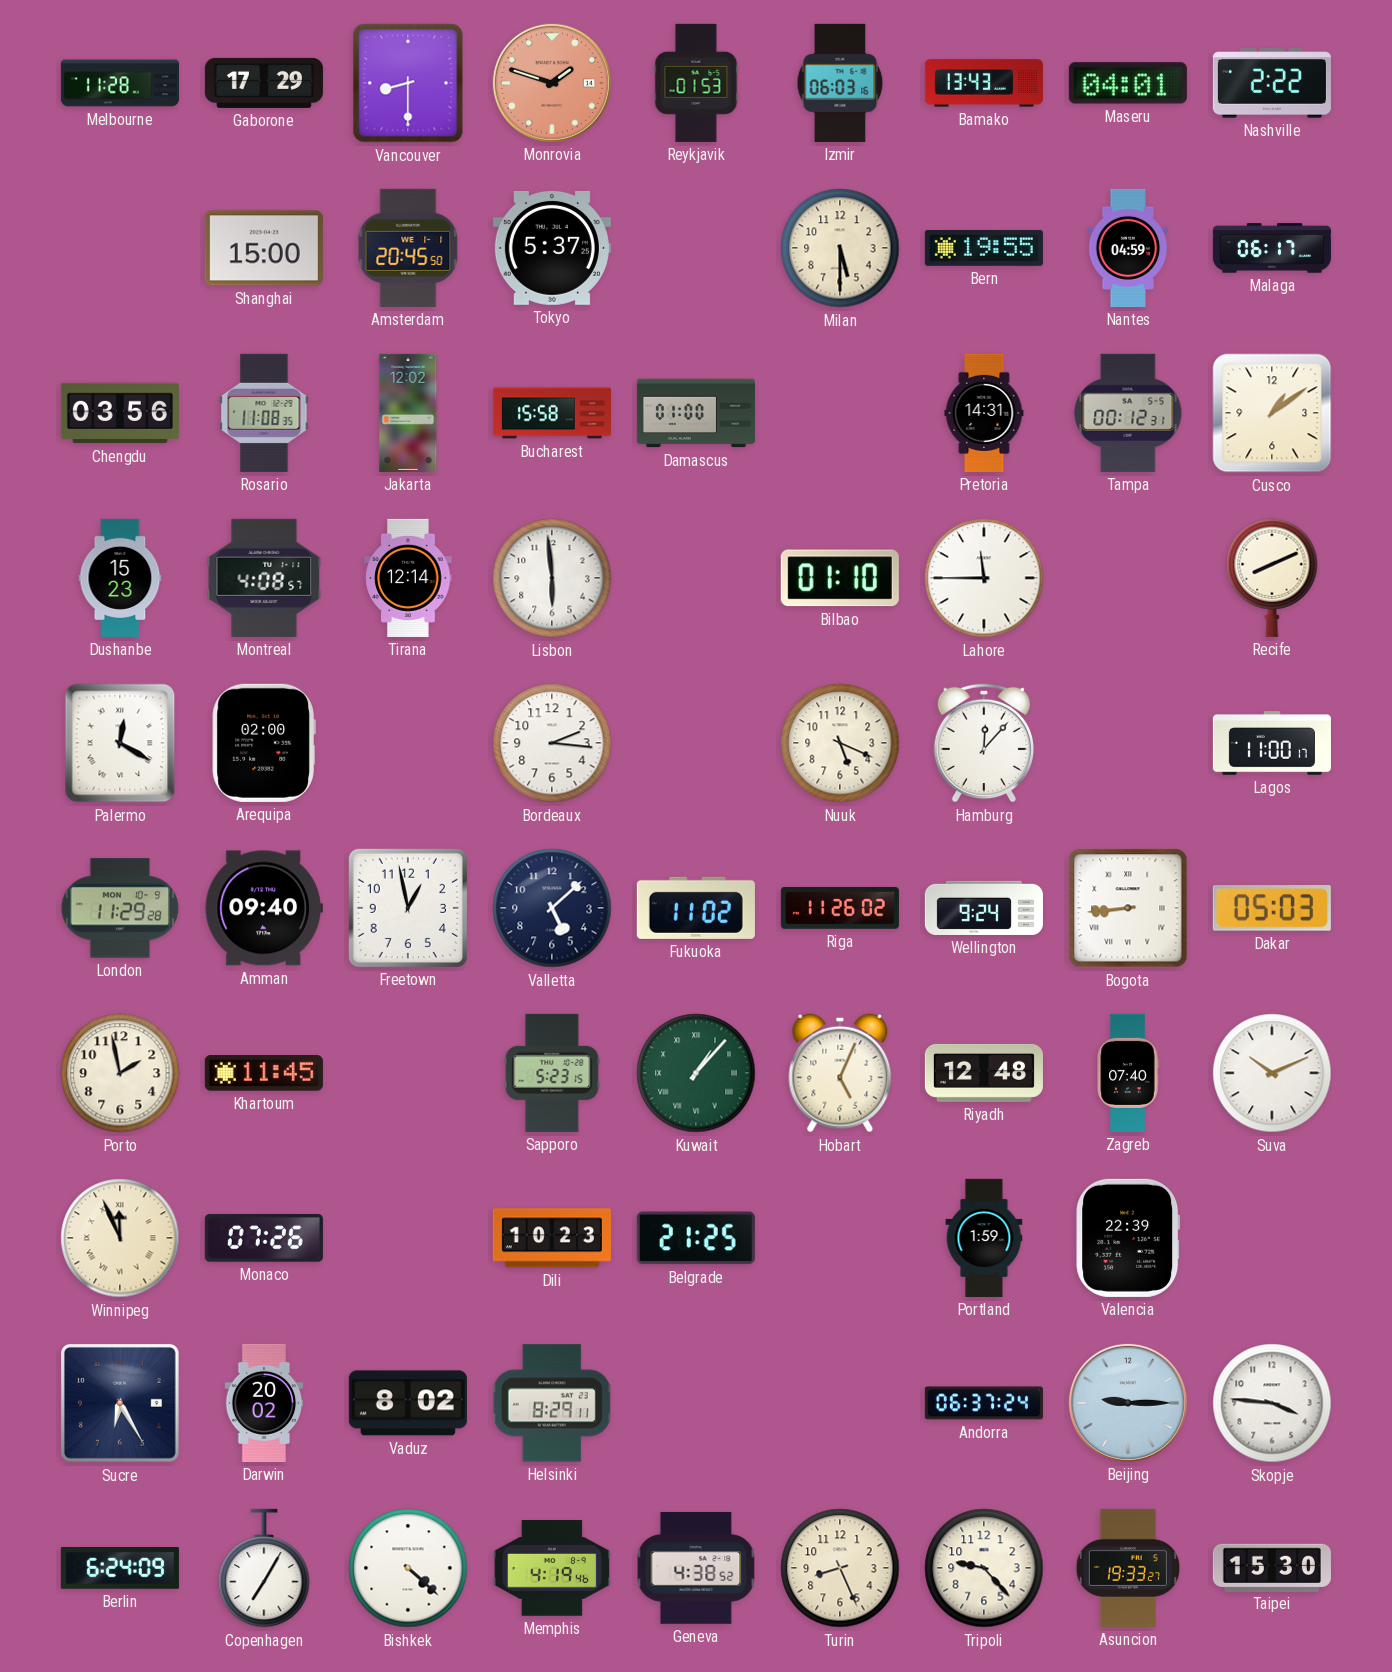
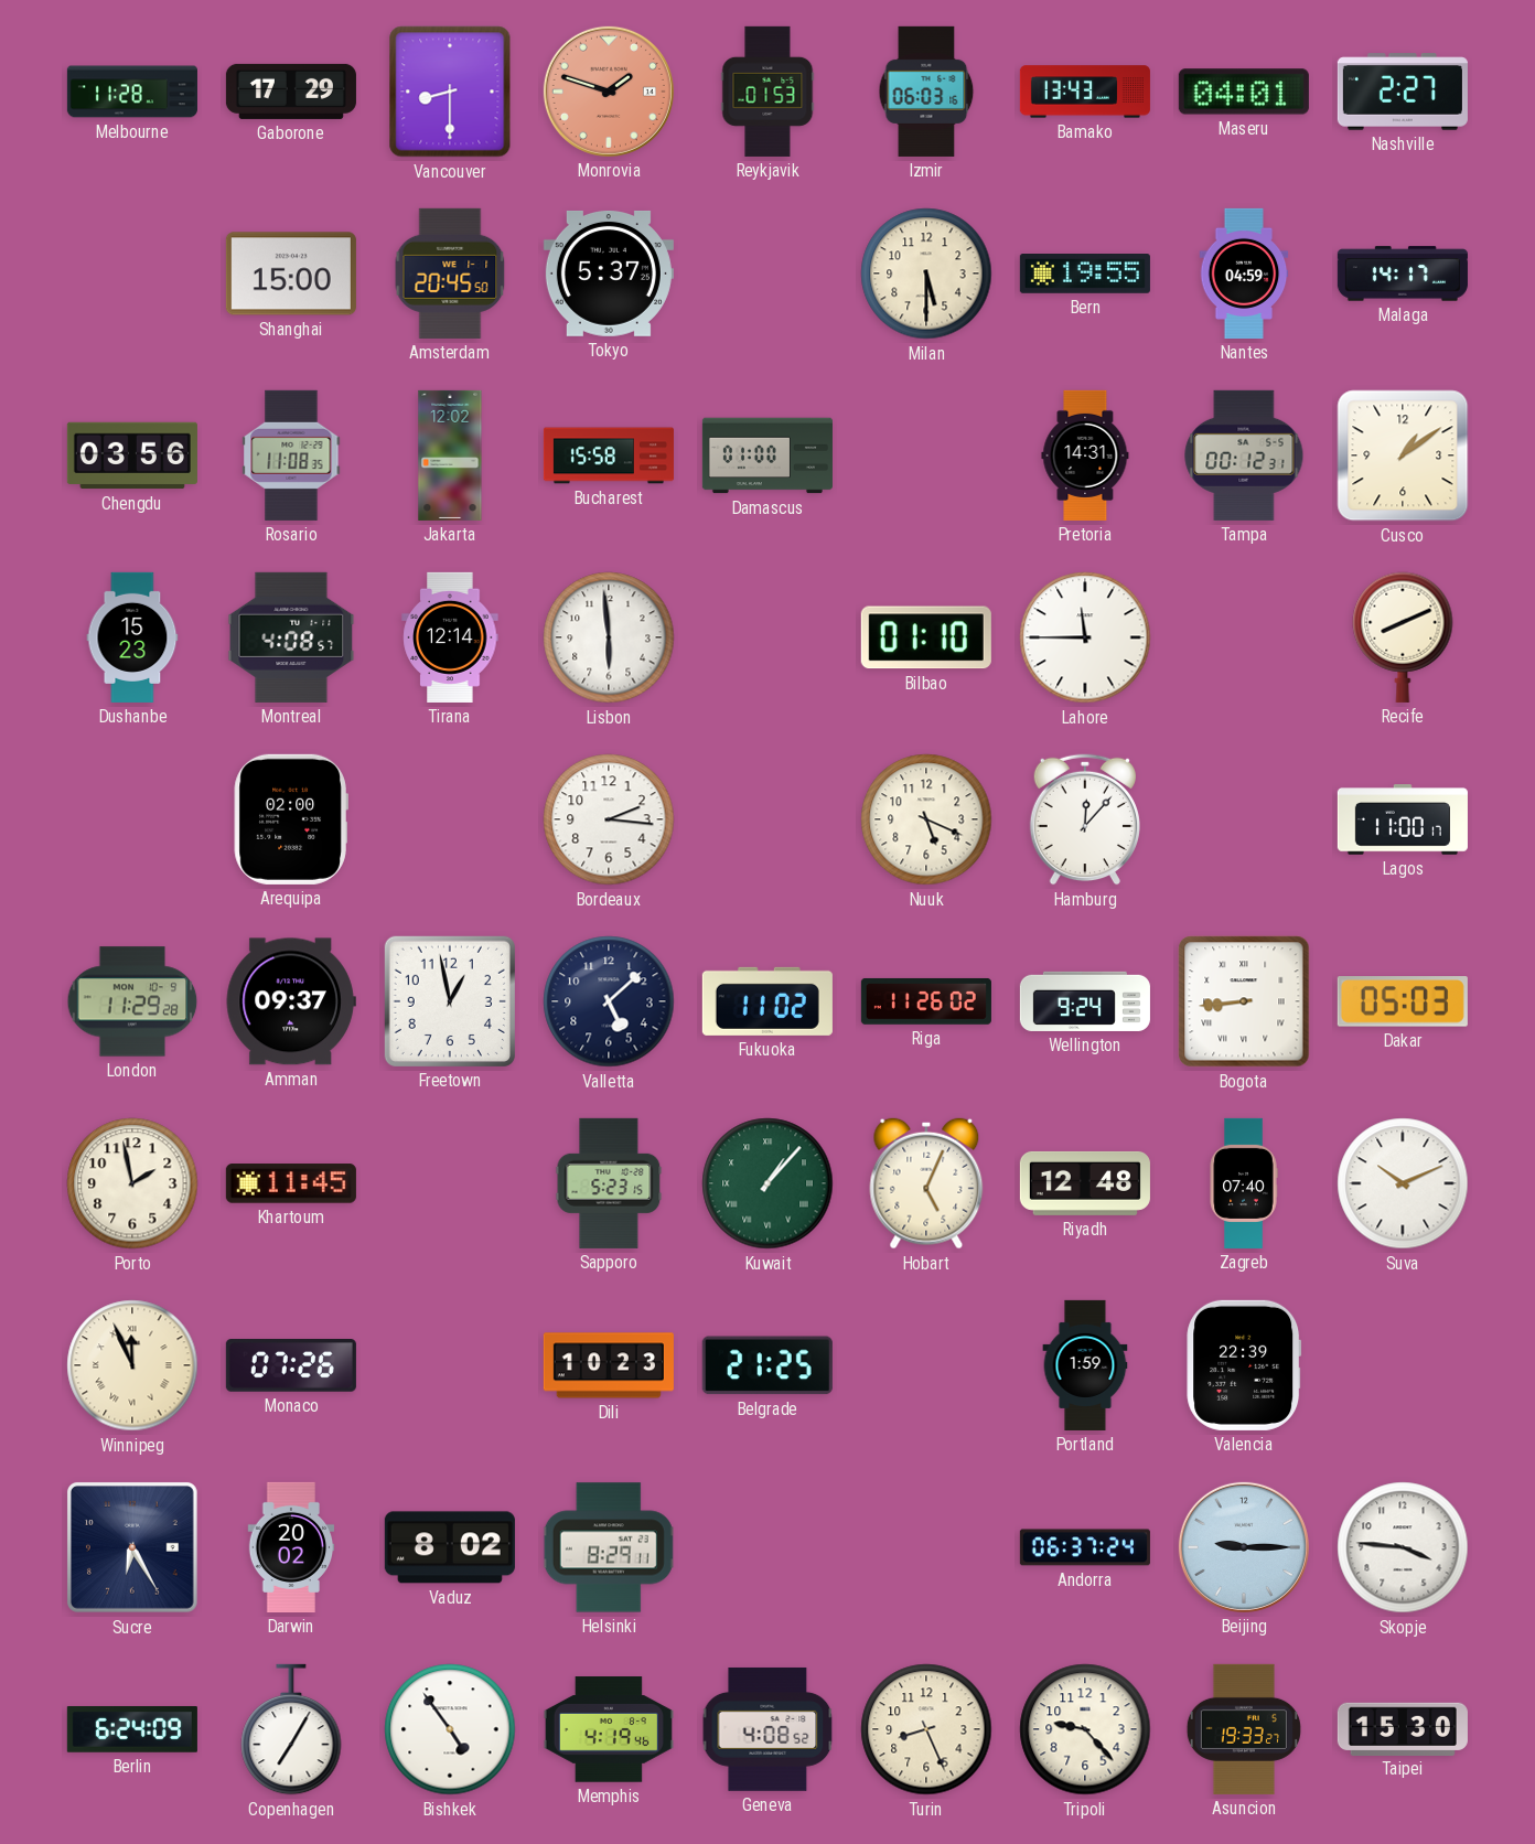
Nashville: 2:22 -> 2:27
Malaga: 06:17 -> 14:17
Palermo: 12:20 -> none
Amman: 09:40 -> 09:37
Bishkek: 4:22 -> 4:54
Geneva: 4:38 -> 4:08
